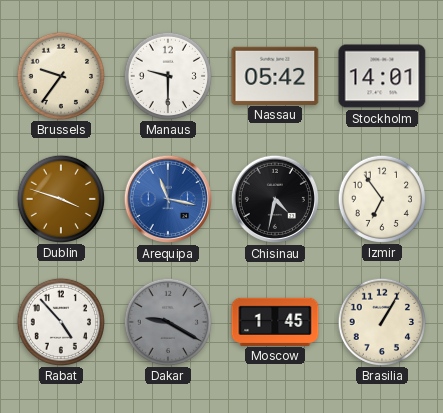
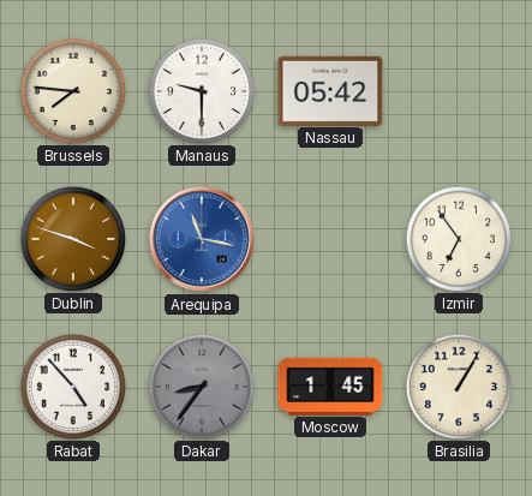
Brussels: 9:36 -> 7:46
Stockholm: 14:01 -> none
Chisinau: 4:32 -> none
Dakar: 9:20 -> 8:36
